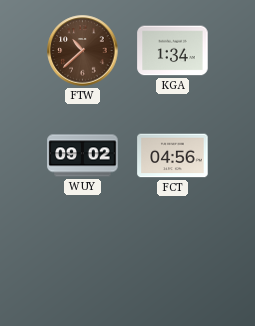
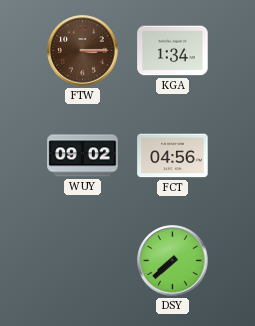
FTW: 10:38 -> 3:15
DSY: none -> 7:38
